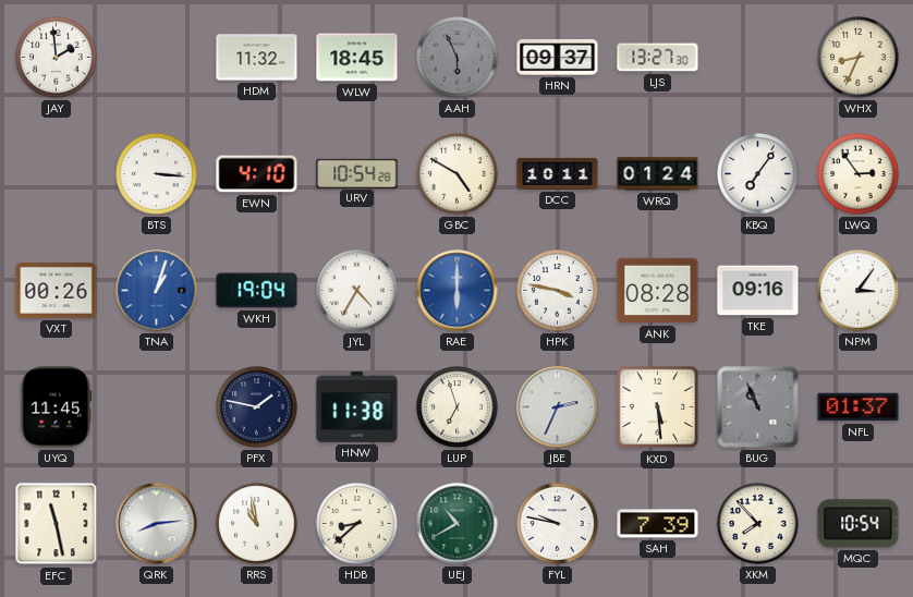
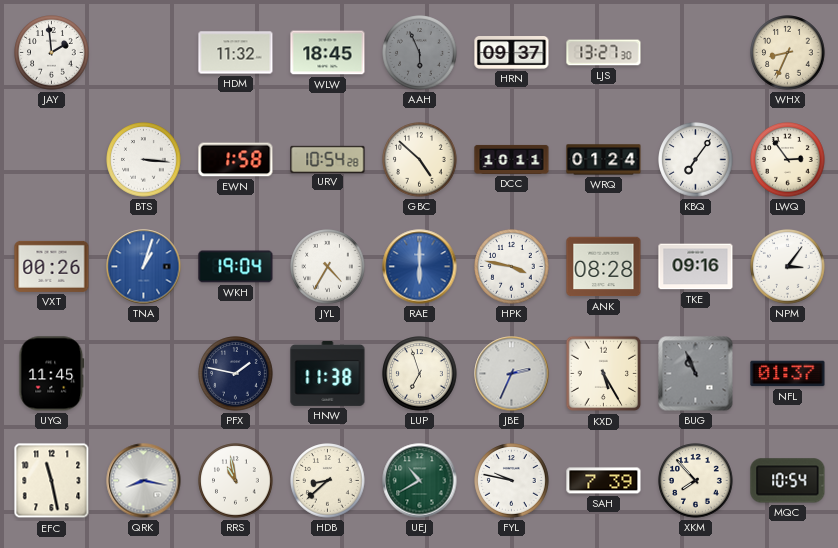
EWN: 4:10 -> 1:58
GBC: 4:50 -> 4:52
KXD: 5:29 -> 5:25
QRK: 8:14 -> 8:17
